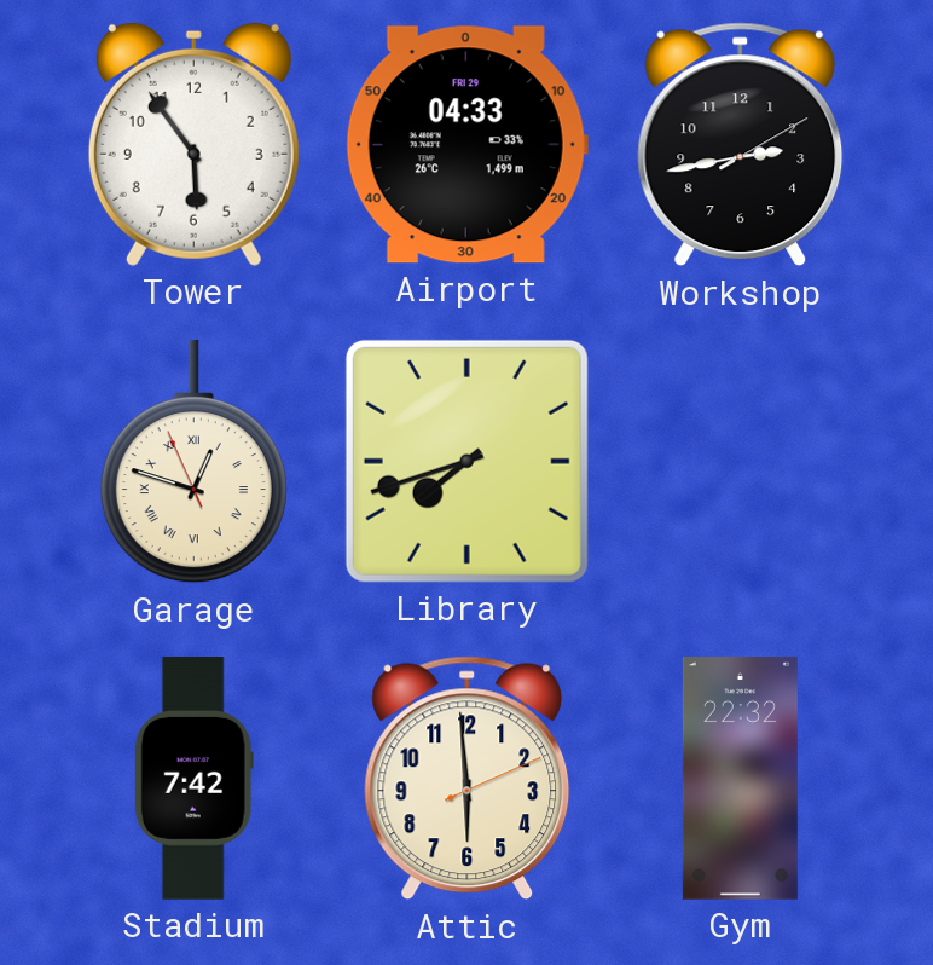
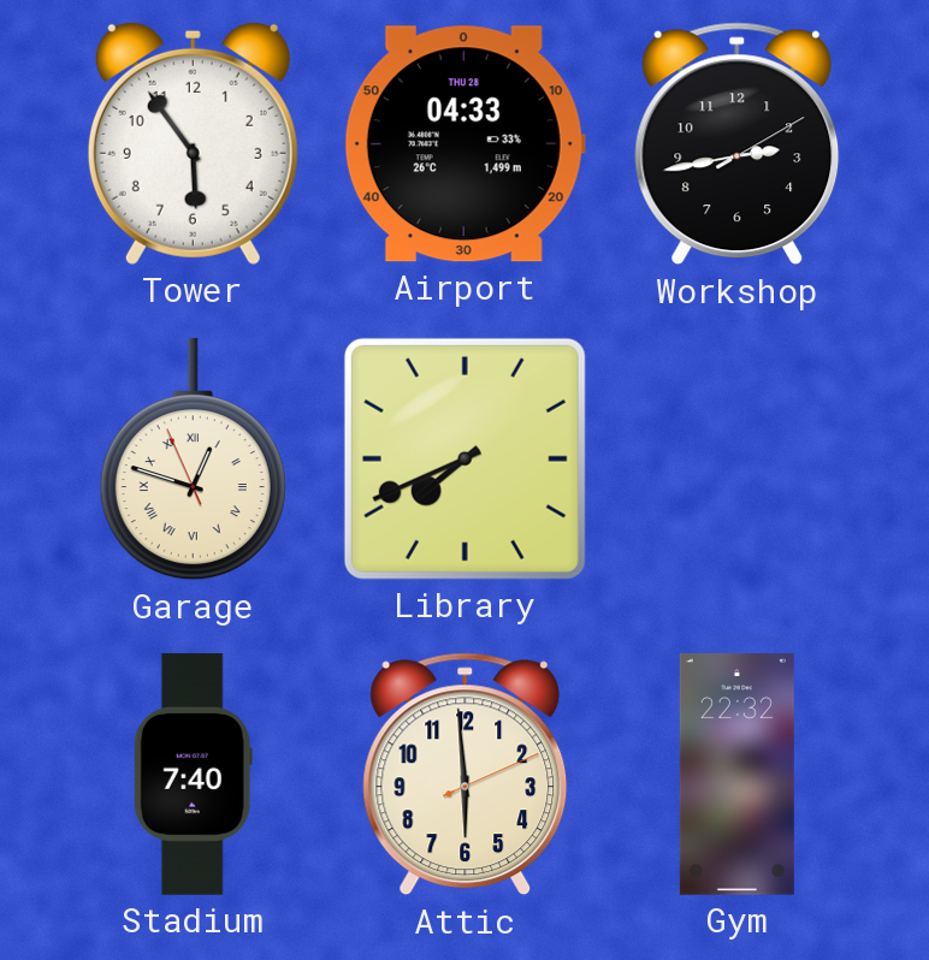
Airport date: FRI 29 -> THU 28
Library: 7:42 -> 7:41
Stadium: 7:42 -> 7:40
